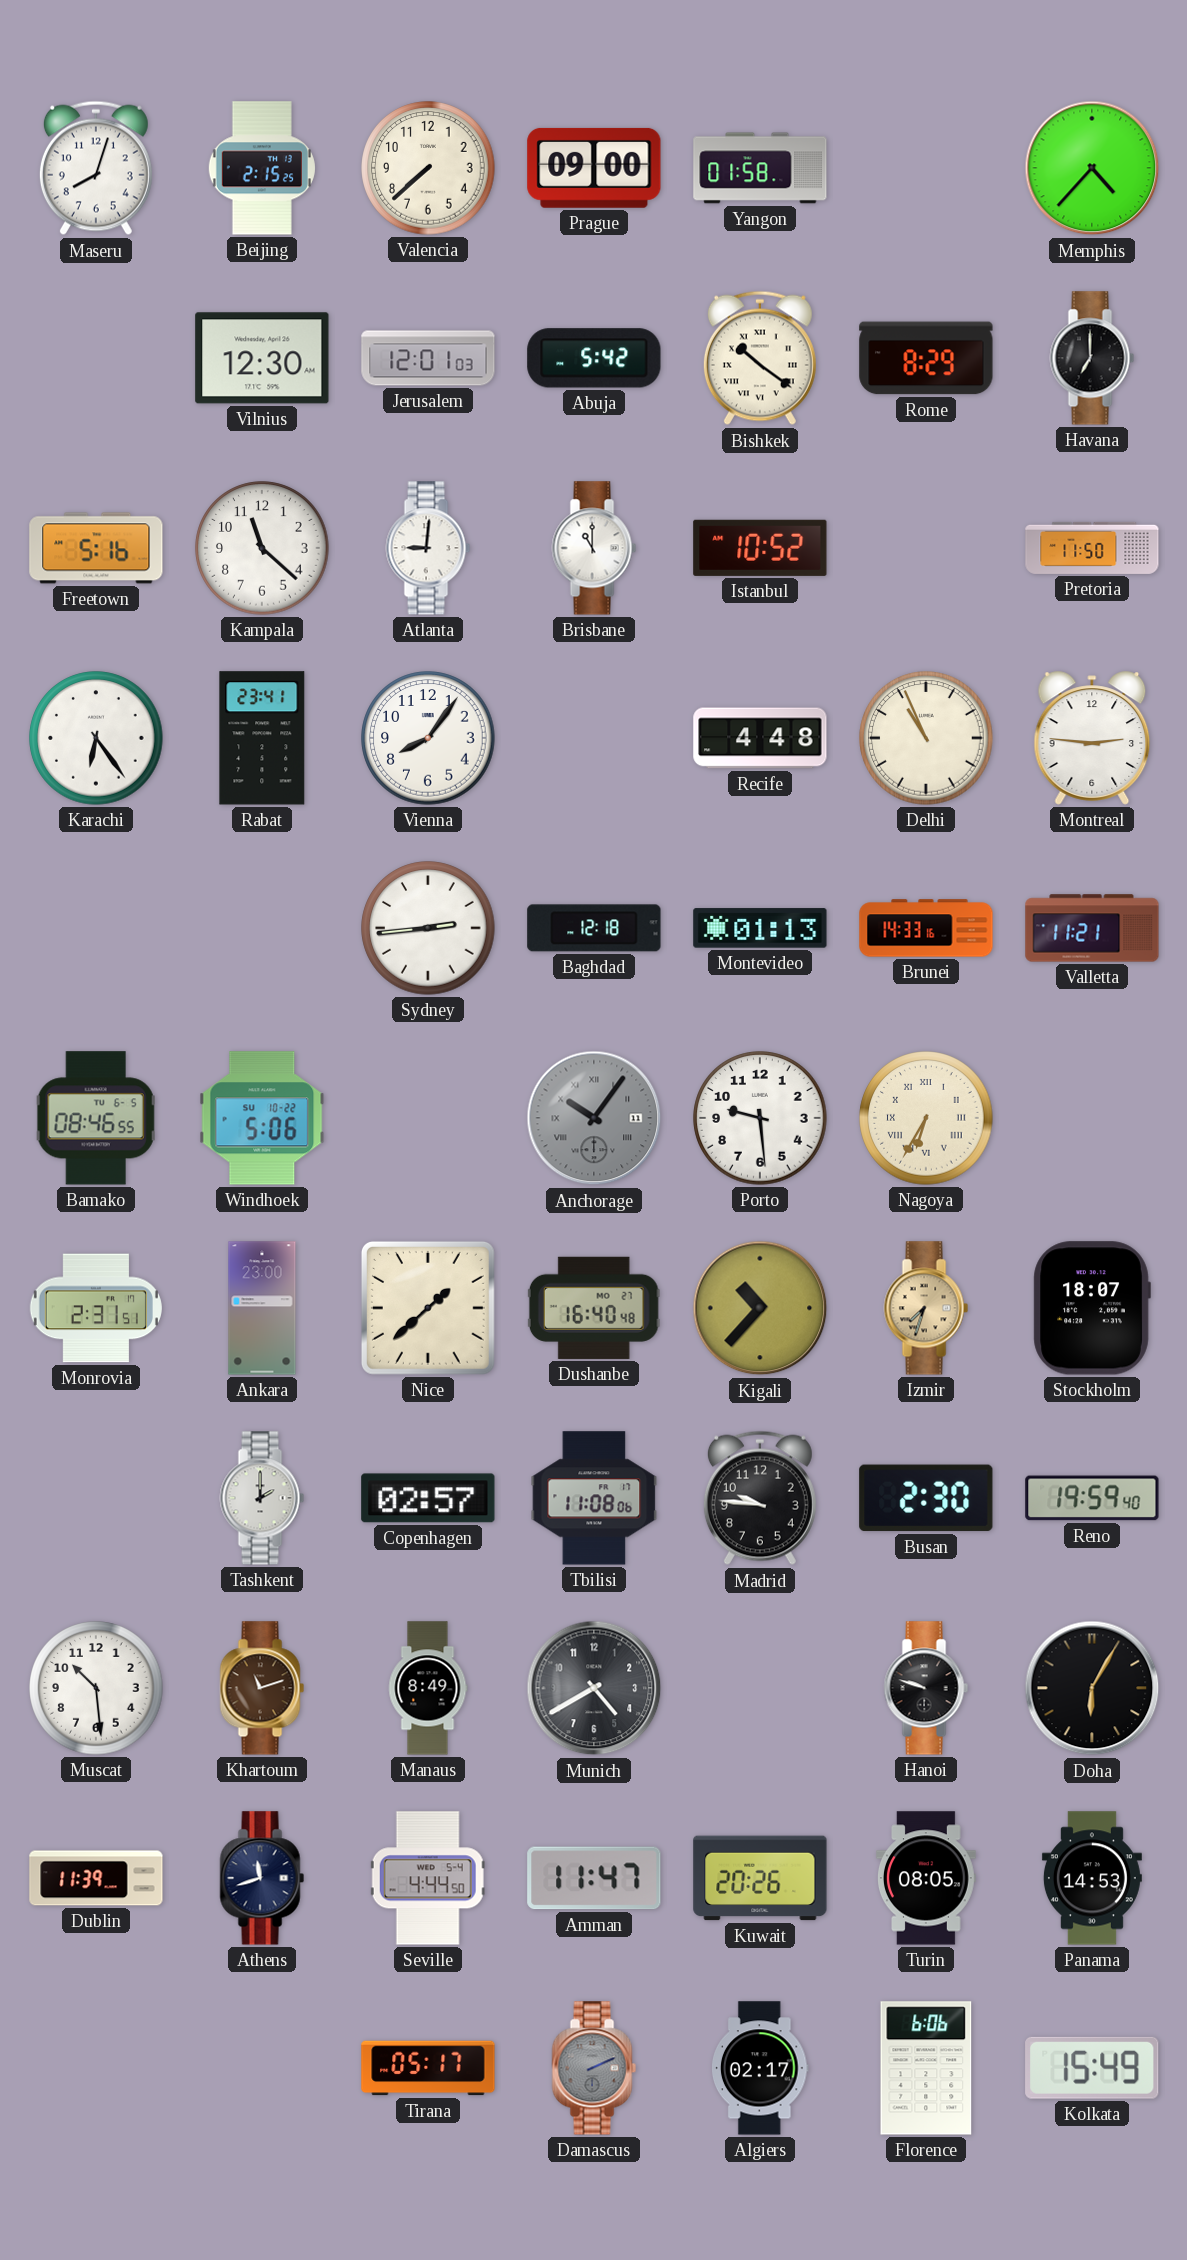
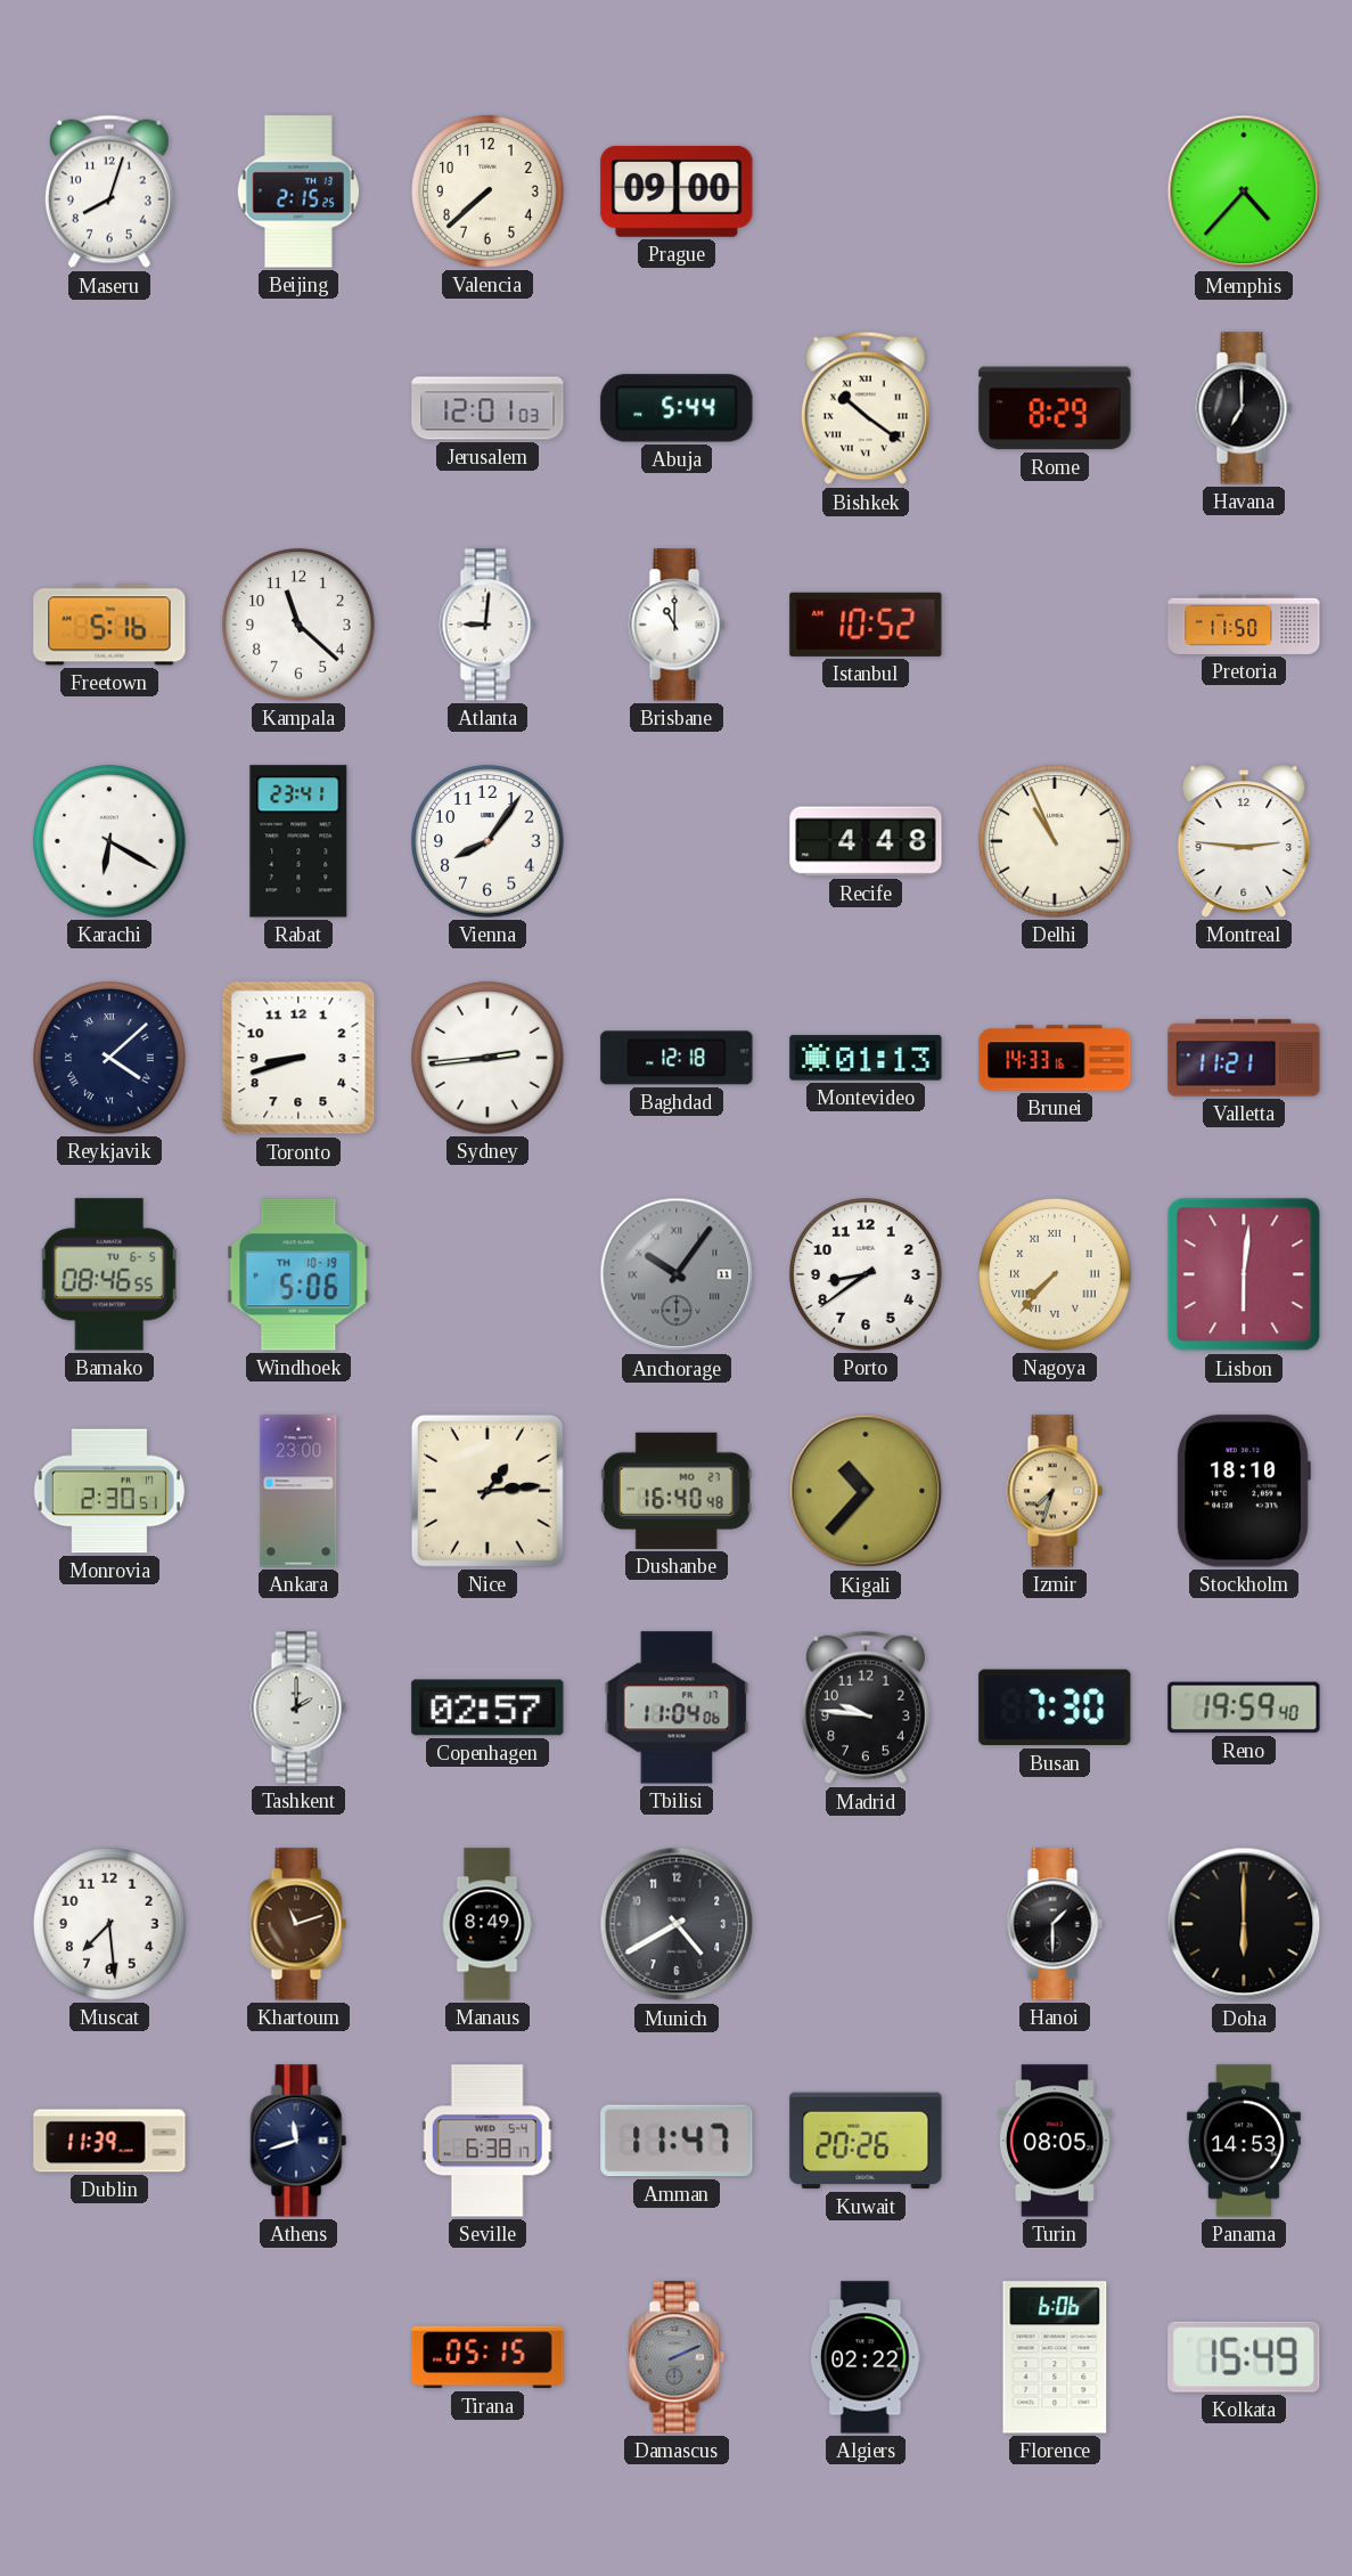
Yangon: 01:58 -> none
Vilnius: 12:30 -> none
Abuja: 5:42 -> 5:44
Karachi: 6:24 -> 6:20
Reykjavik: none -> 4:08
Toronto: none -> 8:42
Windhoek date: SU 10-22 -> TH 10-19
Porto: 9:29 -> 8:39
Nagoya: 6:35 -> 7:37
Lisbon: none -> 6:01
Monrovia: 2:31 -> 2:30
Nice: 1:38 -> 1:14
Stockholm: 18:07 -> 18:10
Tbilisi: 11:08 -> 11:04
Busan: 2:30 -> 7:30
Muscat: 10:29 -> 7:29
Hanoi: 9:48 -> 1:30
Doha: 6:05 -> 6:00
Seville: 4:44 -> 6:38
Tirana: 05:17 -> 05:15
Algiers: 02:17 -> 02:22
